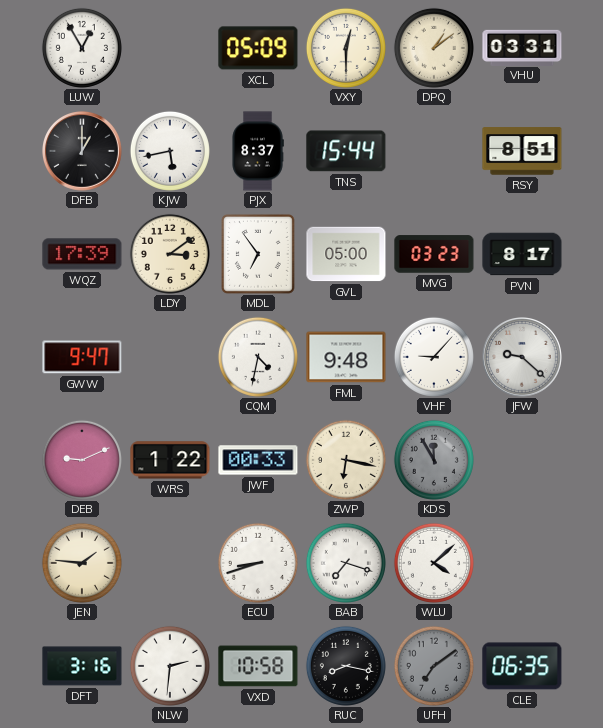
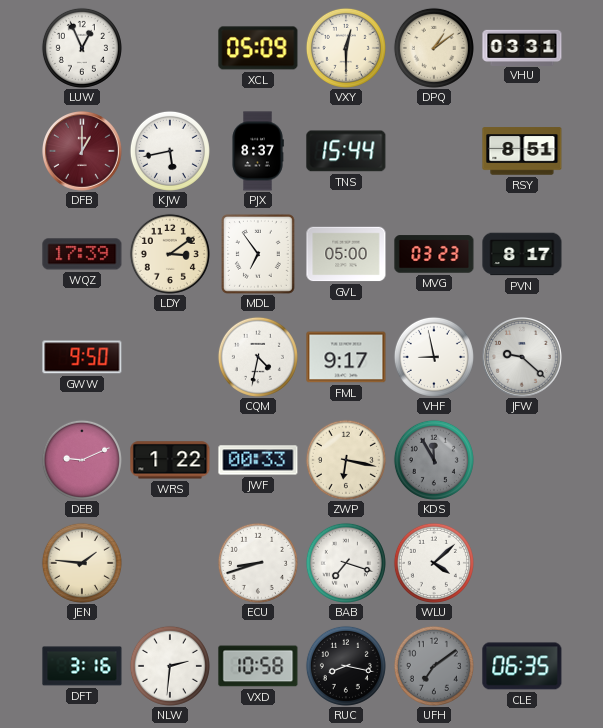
LUW: 12:55 -> 12:56
DFB dial: black -> burgundy
GWW: 9:47 -> 9:50
FML: 9:48 -> 9:17
VHF: 9:07 -> 8:58
